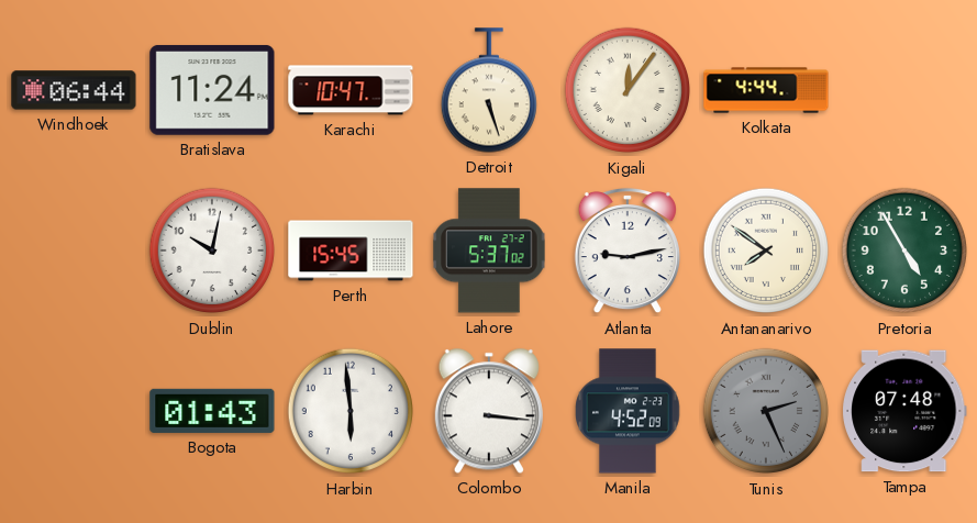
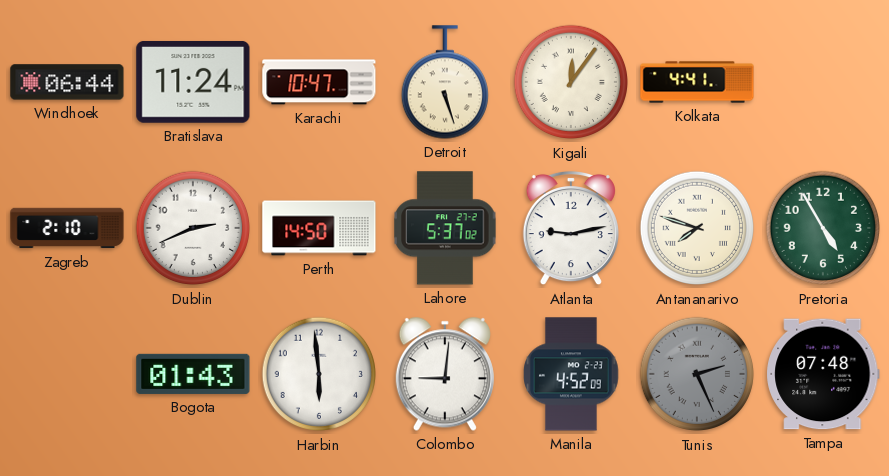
Kolkata: 4:44 -> 4:41
Zagreb: none -> 2:10
Dublin: 10:02 -> 2:41
Perth: 15:45 -> 14:50
Antananarivo: 7:51 -> 7:48
Colombo: 3:16 -> 9:01
